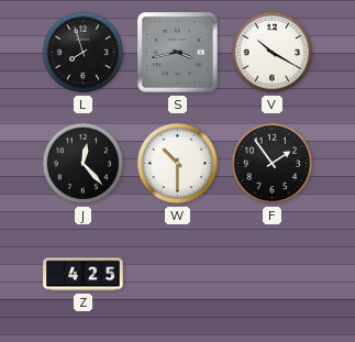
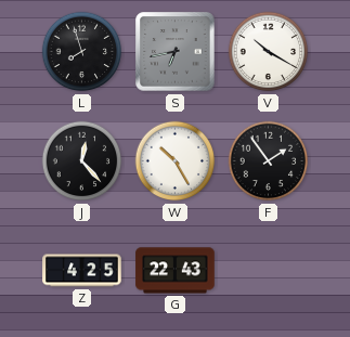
S: 3:43 -> 6:43
W: 10:30 -> 10:25
G: none -> 22:43
